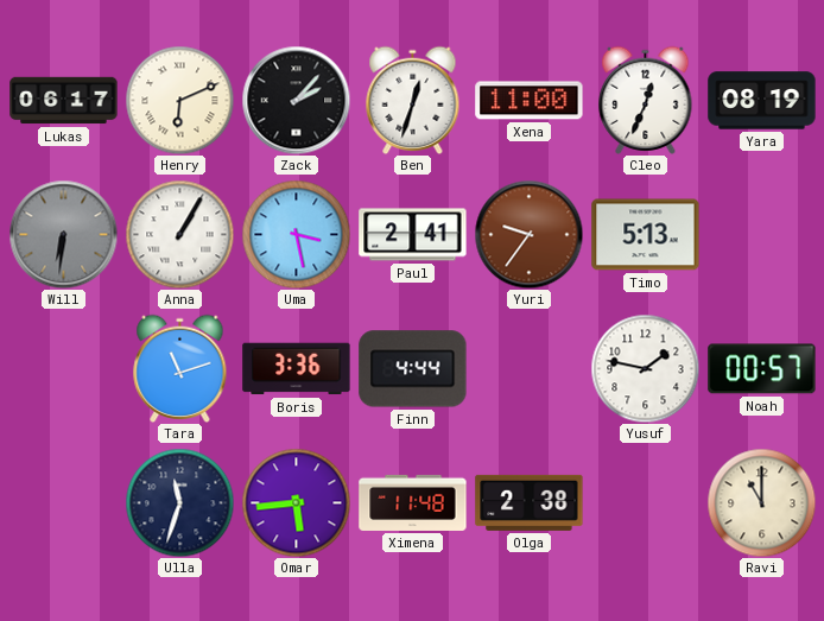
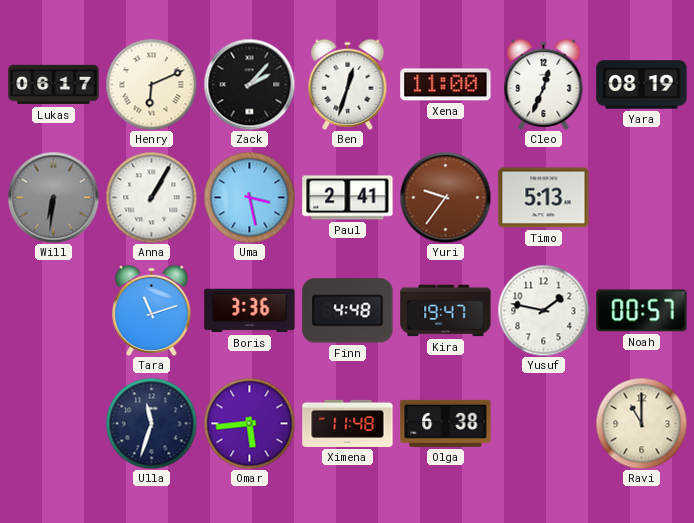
Finn: 4:44 -> 4:48
Kira: none -> 19:47
Olga: 2:38 -> 6:38
